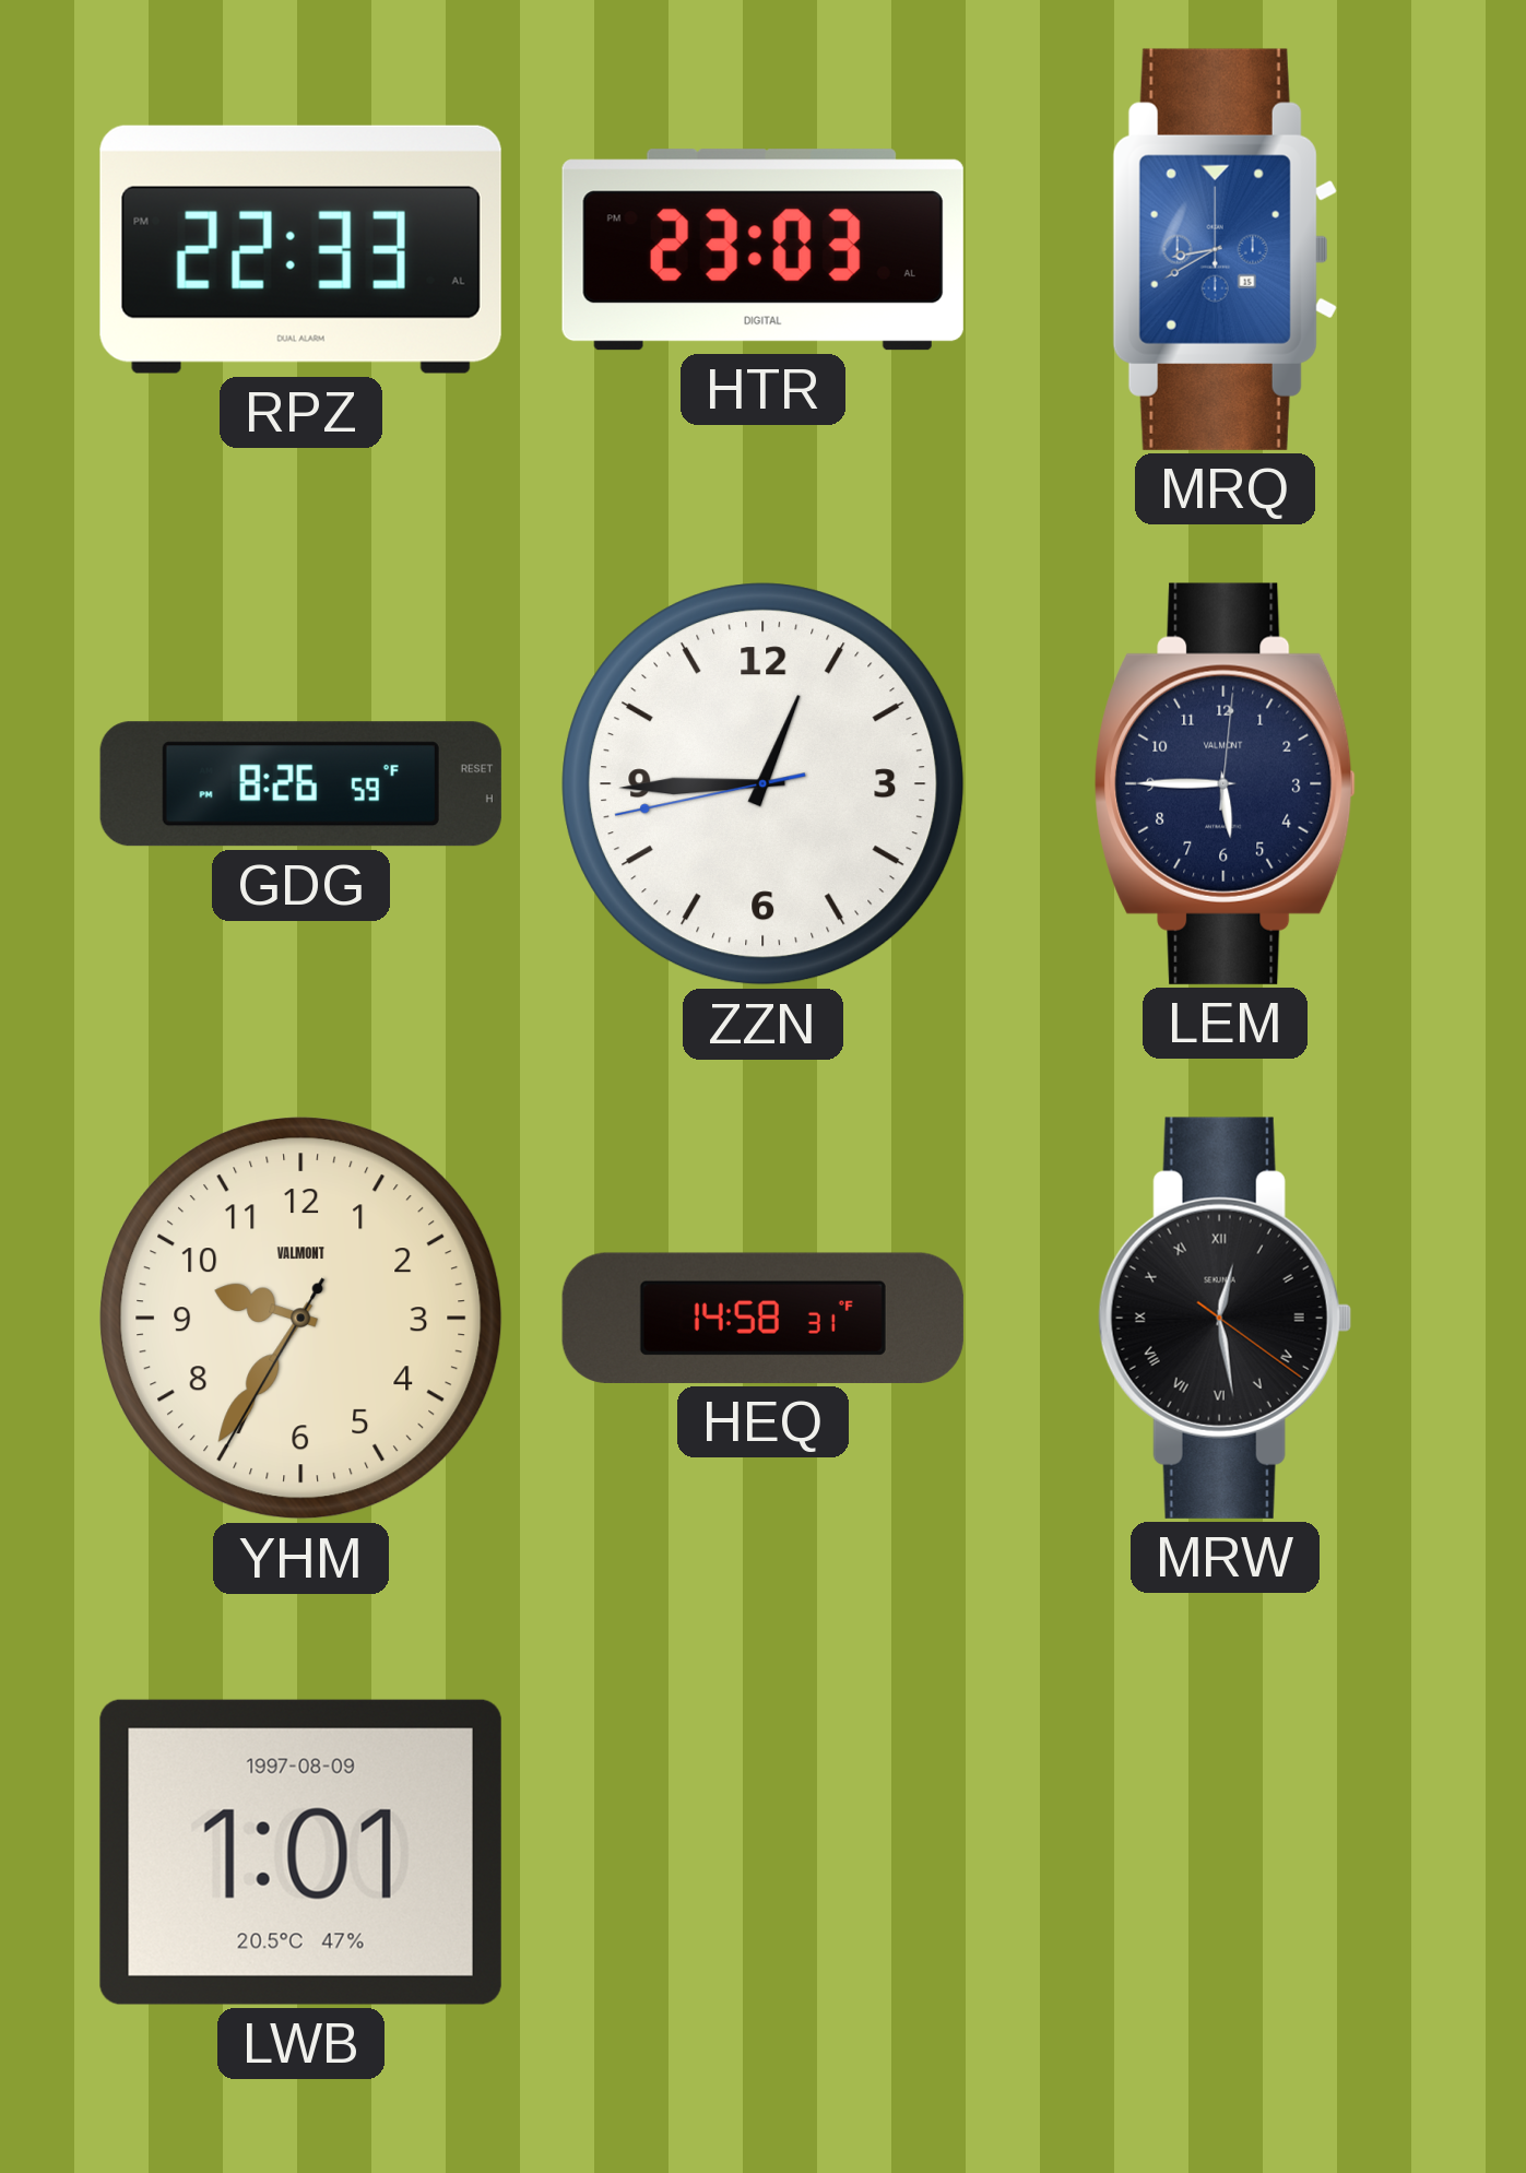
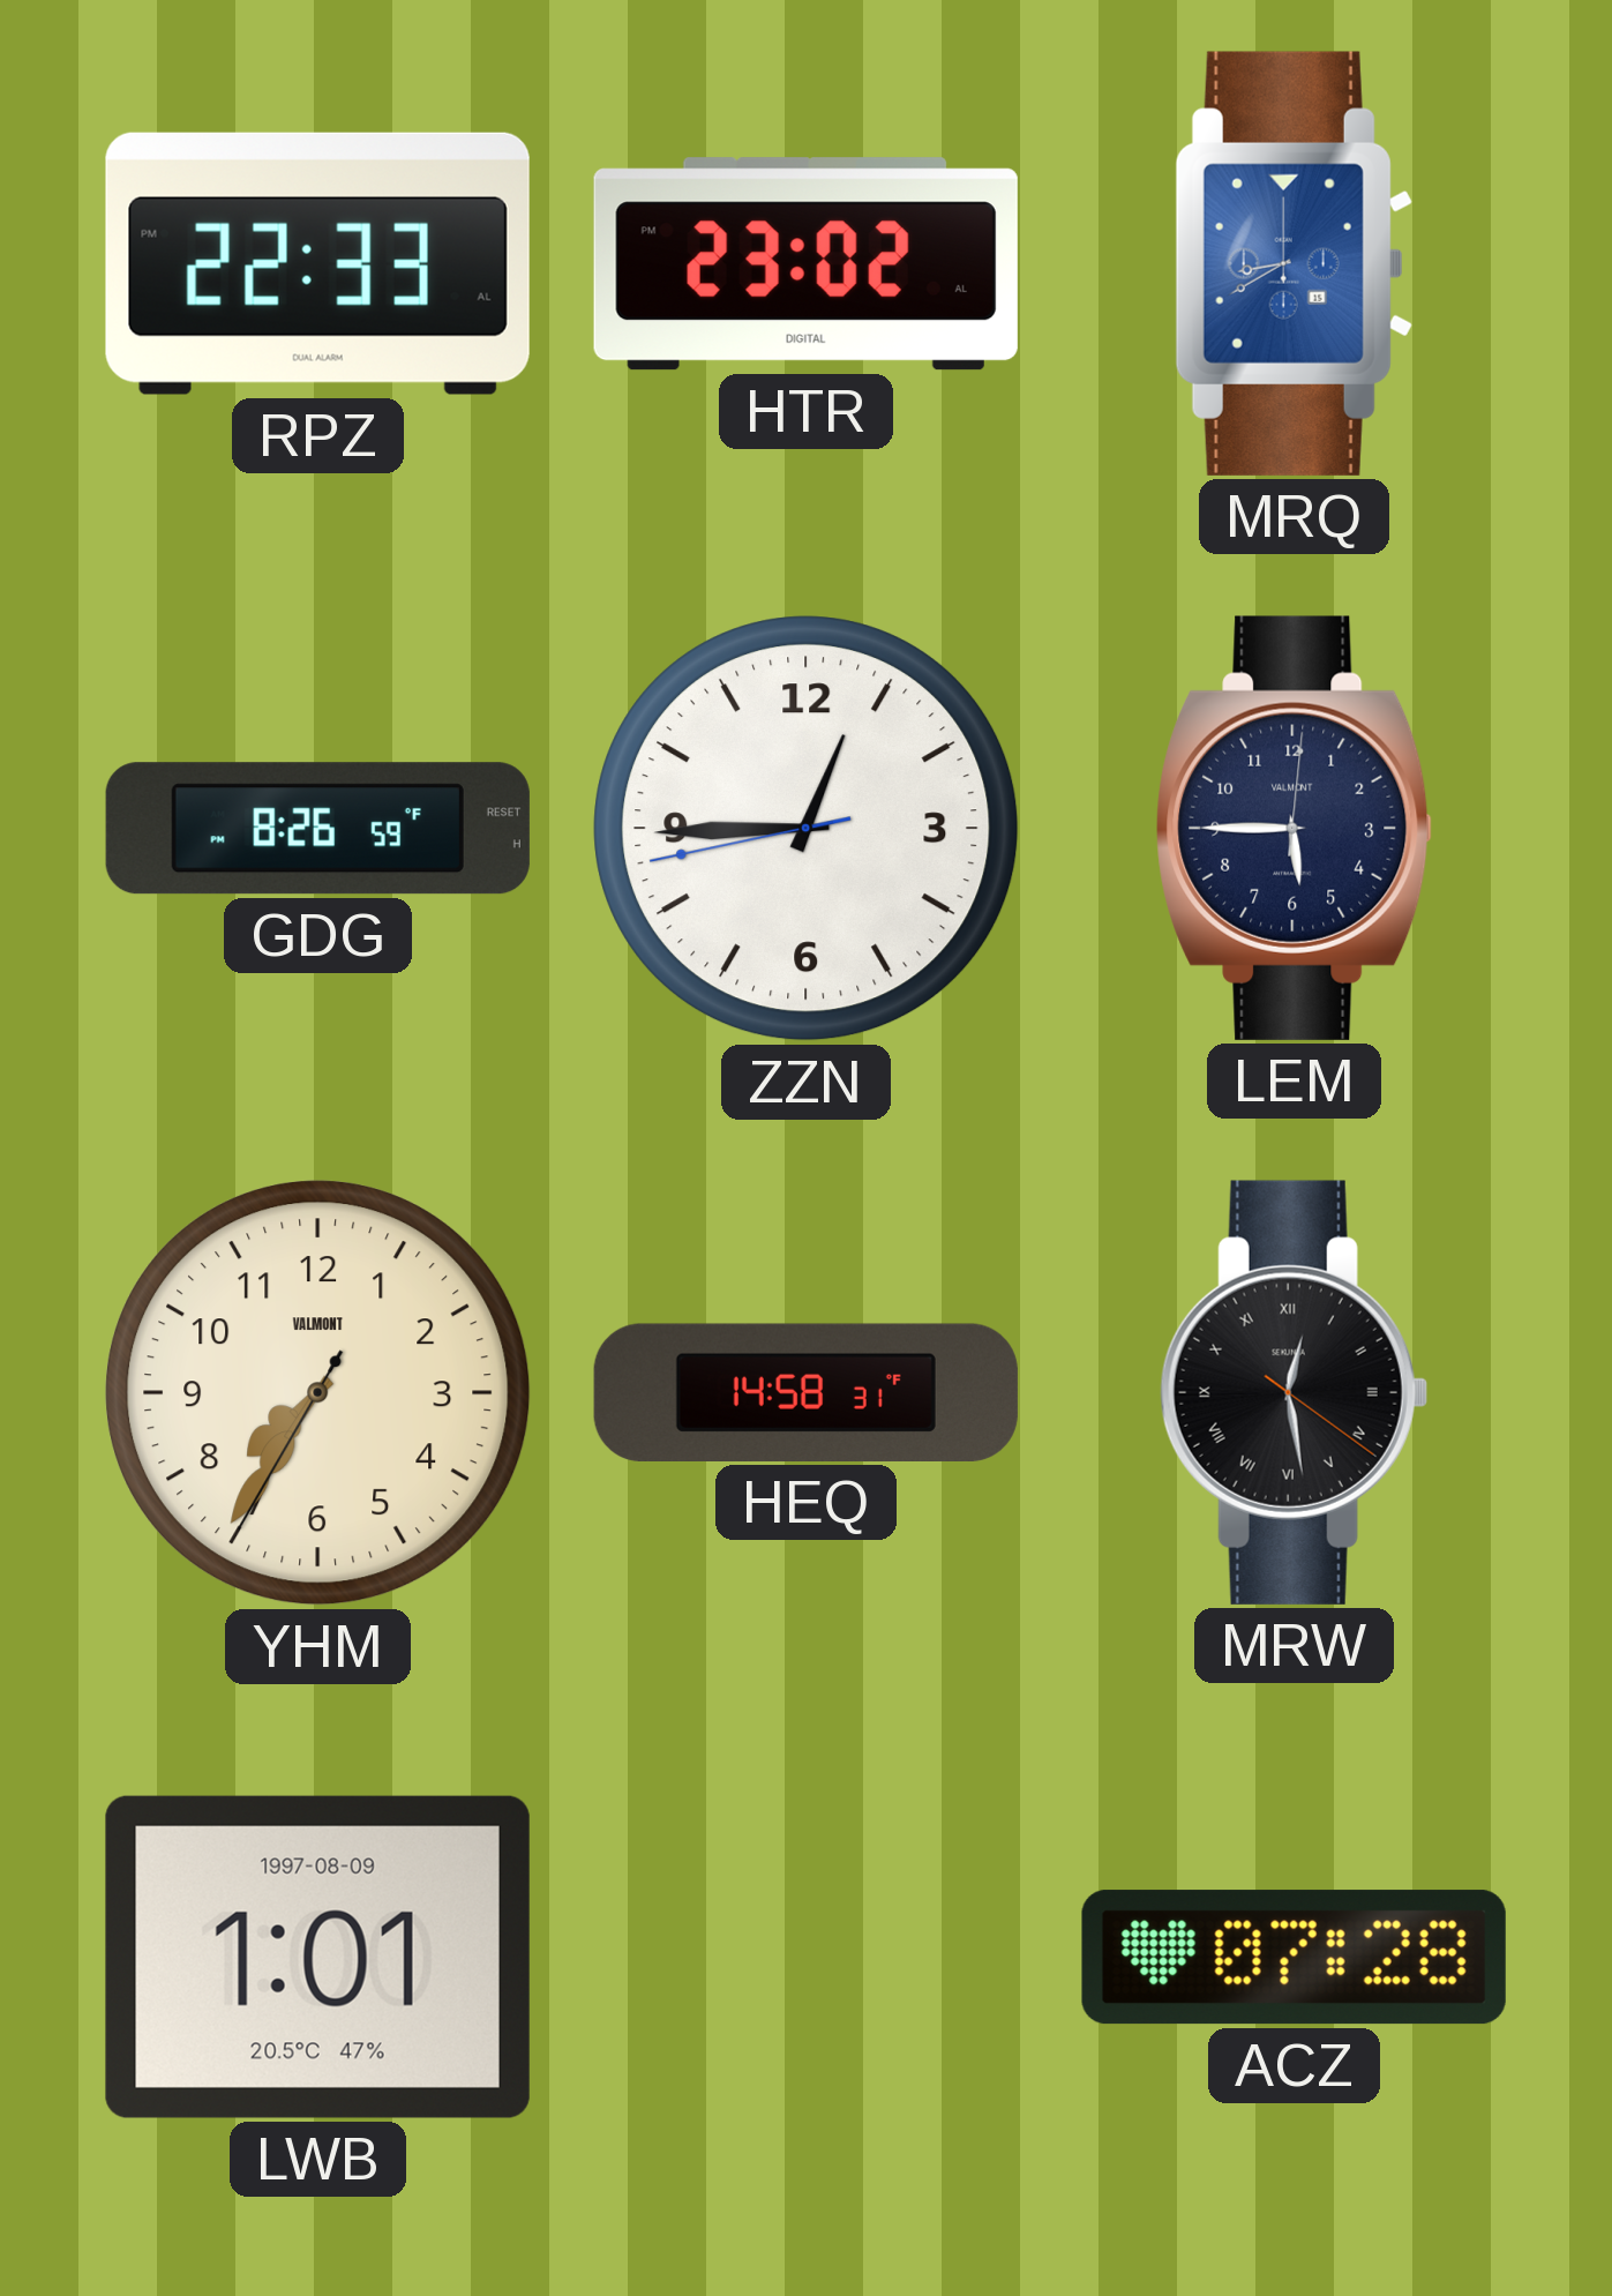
HTR: 23:03 -> 23:02
YHM: 9:35 -> 7:35
ACZ: none -> 07:28
